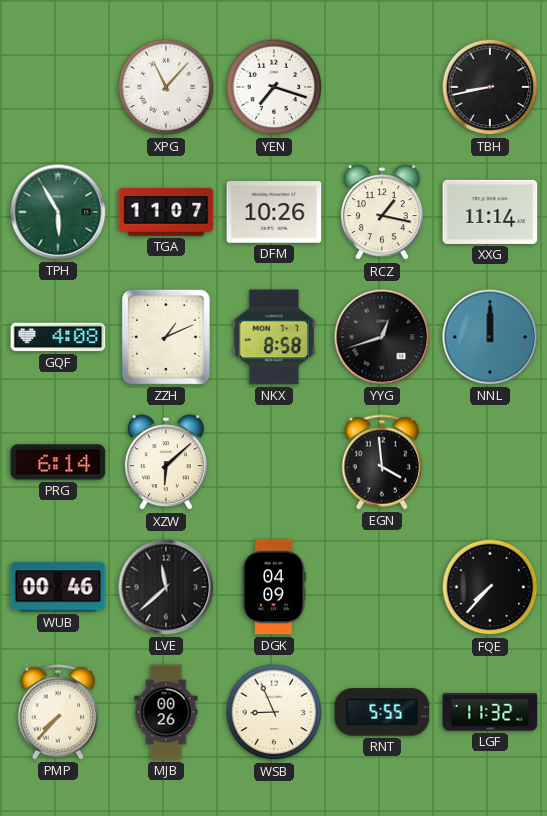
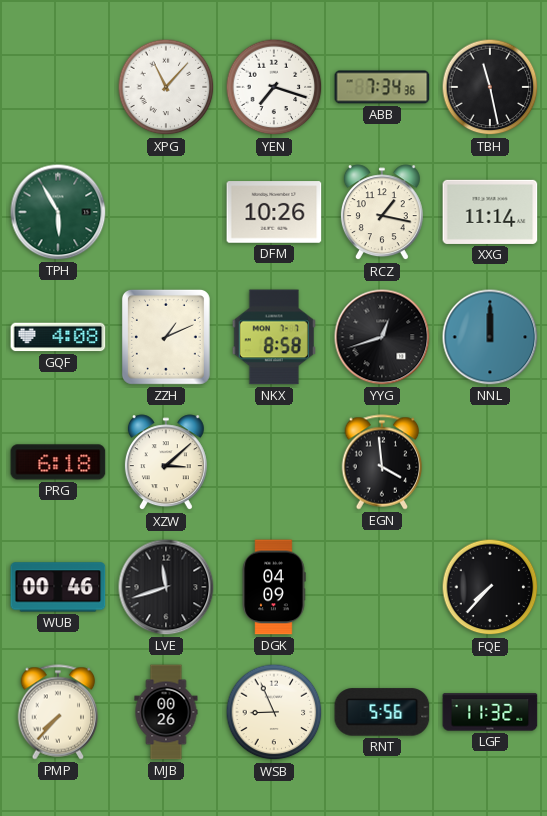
ABB: none -> 7:34
TBH: 8:43 -> 11:28
TGA: 11:07 -> none
PRG: 6:14 -> 6:18
XZW: 6:08 -> 3:08
LVE: 11:38 -> 11:42
RNT: 5:55 -> 5:56
